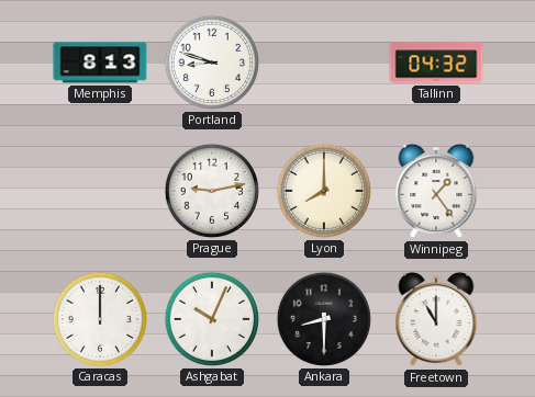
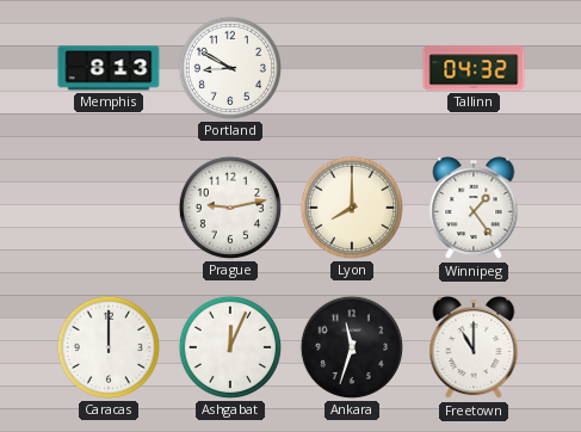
Portland: 8:48 -> 8:50
Ashgabat: 10:04 -> 12:04
Ankara: 8:30 -> 11:33
